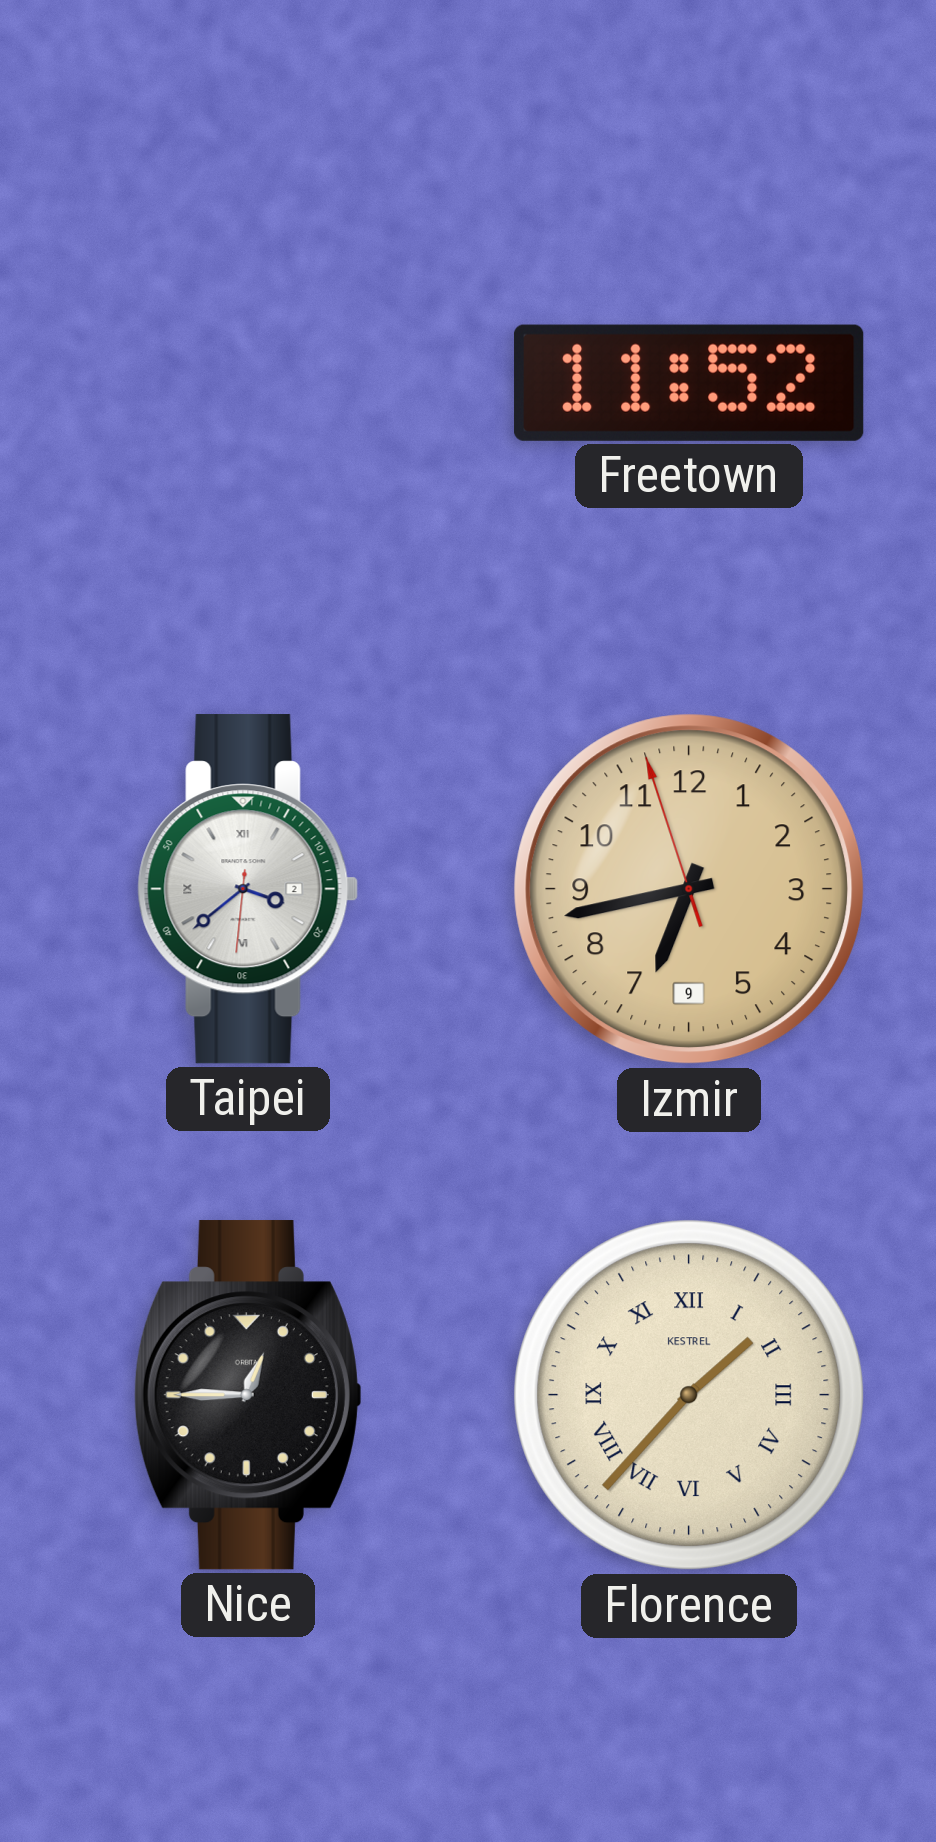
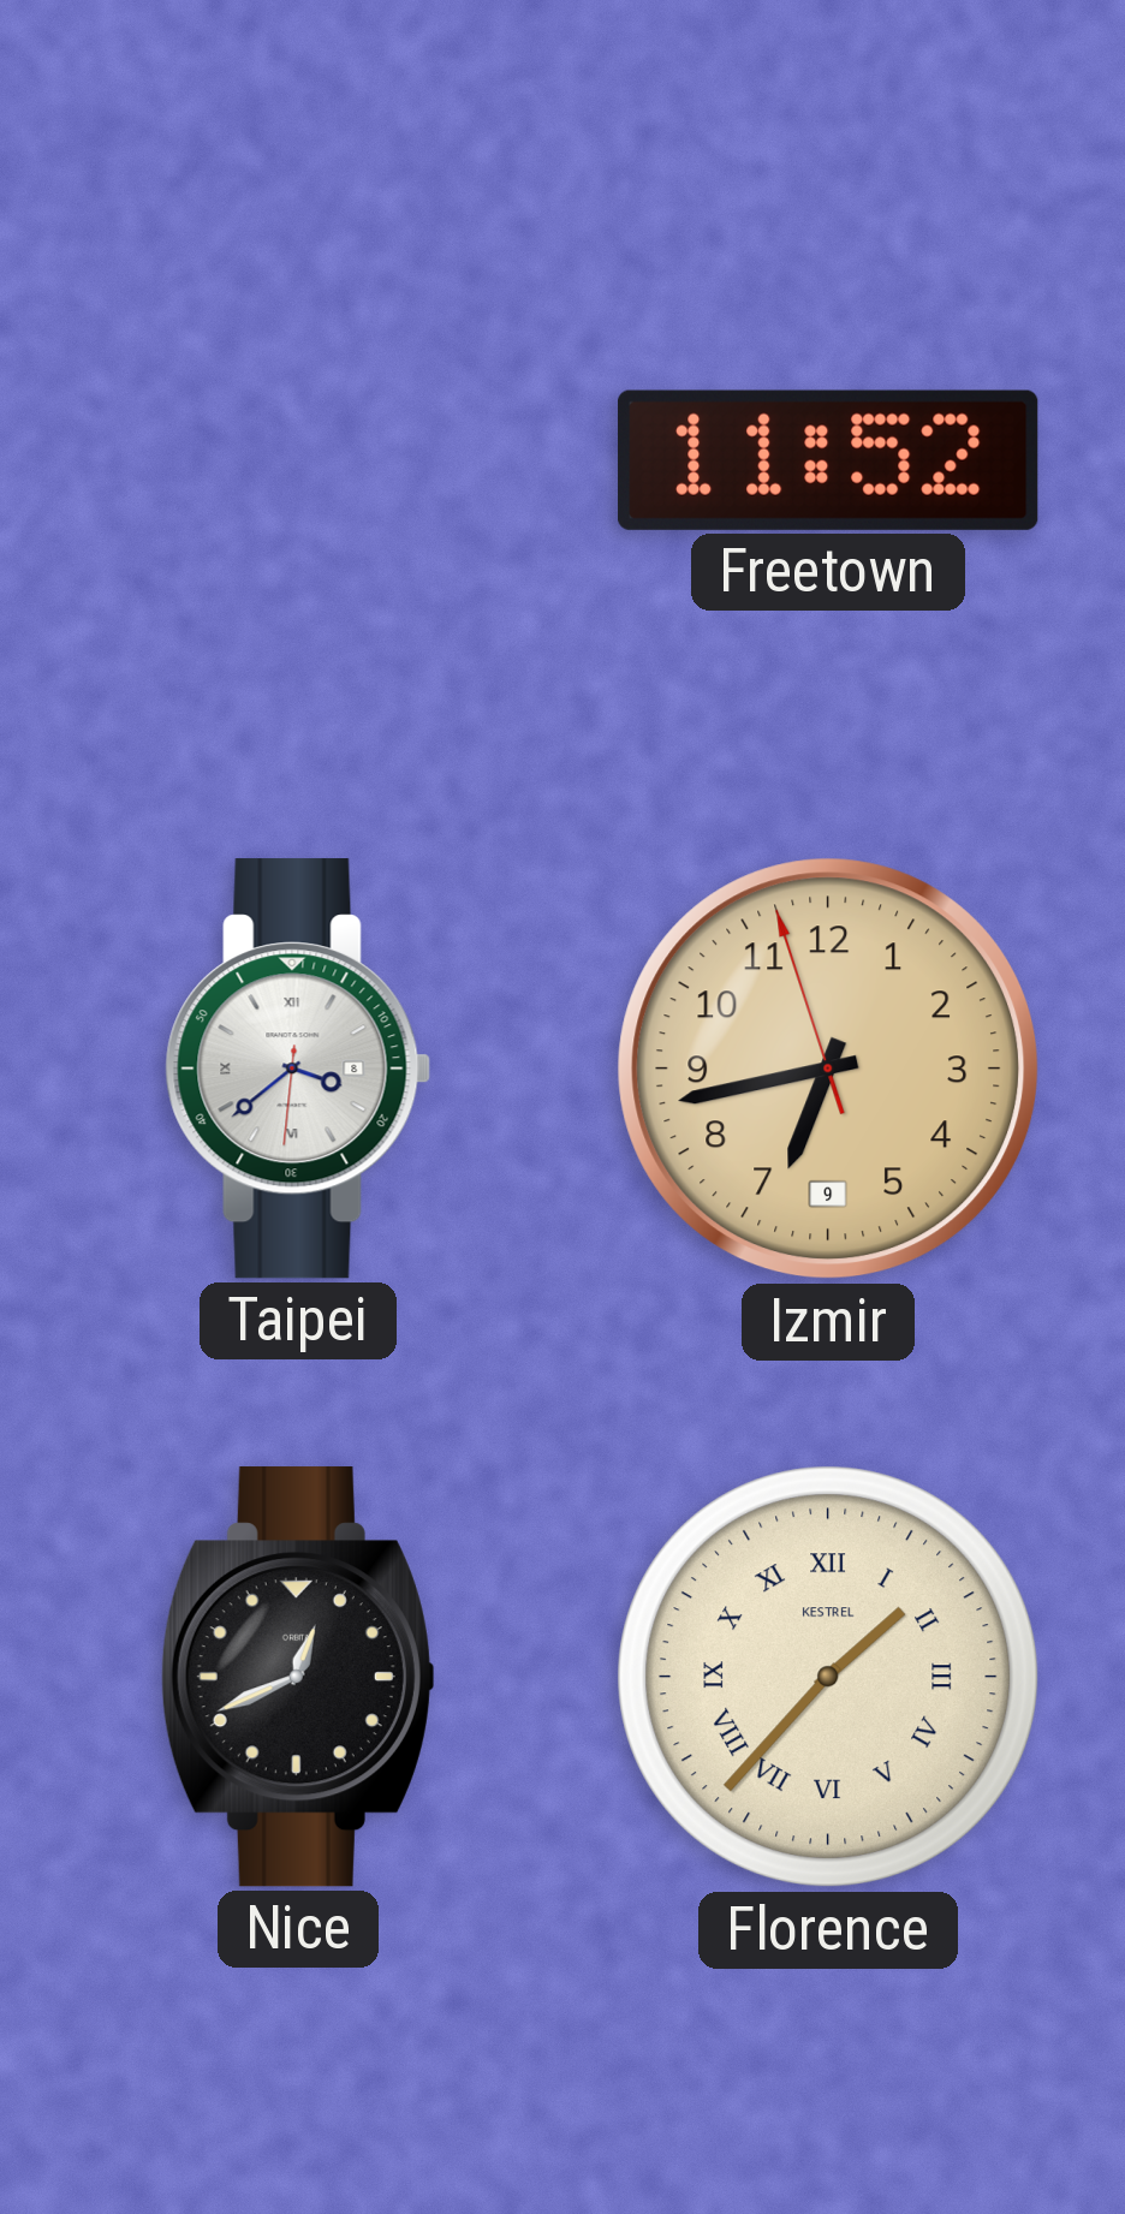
Taipei date: 2 -> 8
Nice: 12:45 -> 12:41
